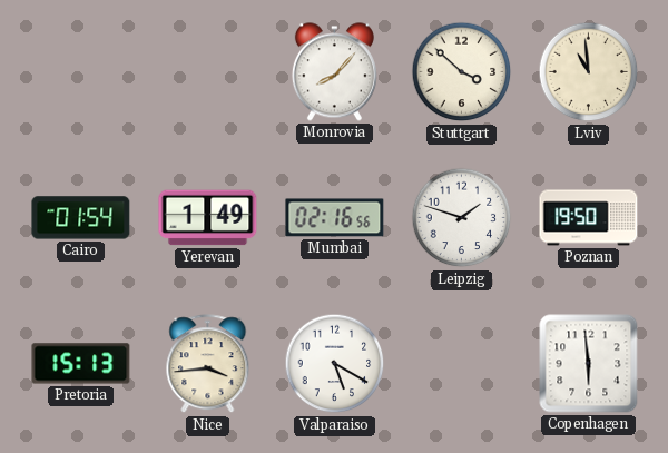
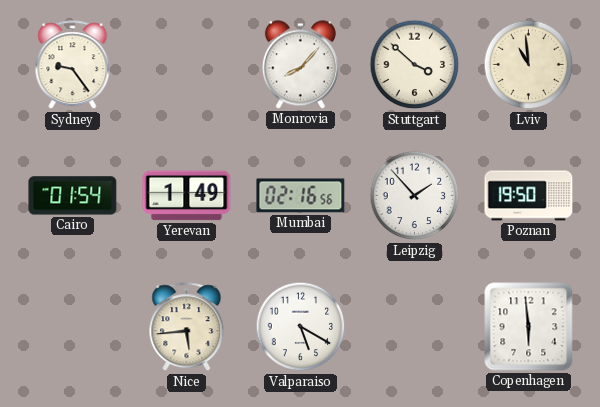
Sydney: none -> 9:24
Leipzig: 1:48 -> 1:53
Pretoria: 15:13 -> none
Nice: 3:44 -> 5:44
